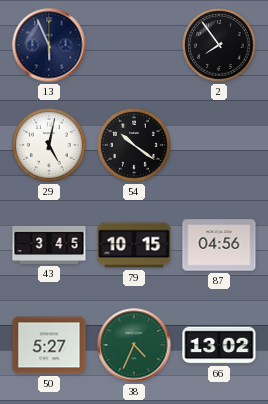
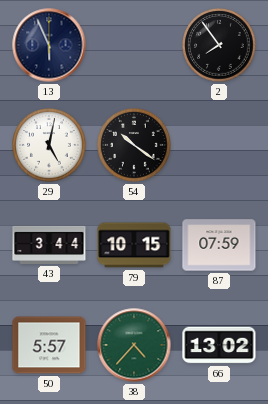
43: 3:45 -> 3:44
87: 04:56 -> 07:59
50: 5:27 -> 5:57
38: 4:34 -> 4:37
